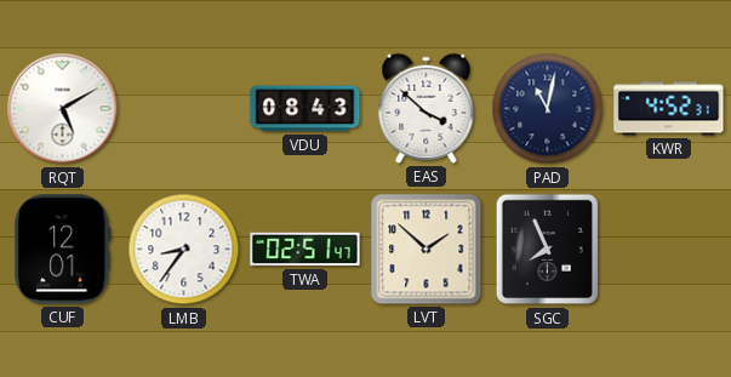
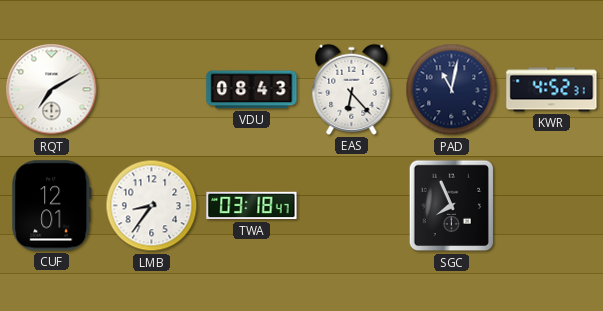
RQT: 5:10 -> 7:10
EAS: 3:52 -> 6:23
TWA: 02:51 -> 03:18
LVT: 1:52 -> none
